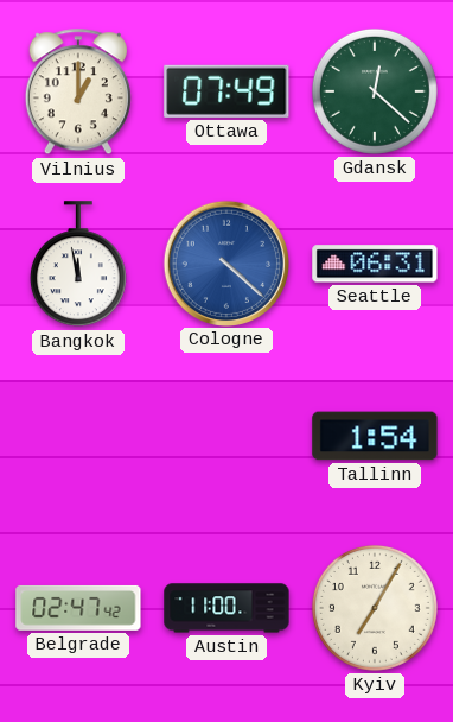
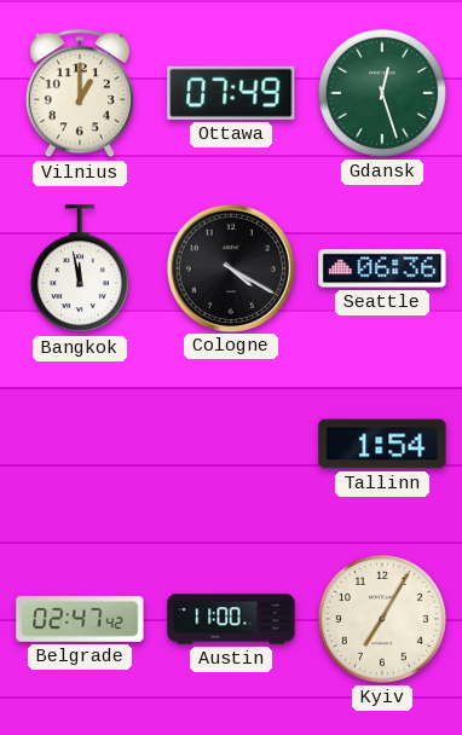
Gdansk: 12:22 -> 12:27
Cologne: 4:22 -> 4:20
Cologne dial: blue -> black
Seattle: 06:31 -> 06:36
